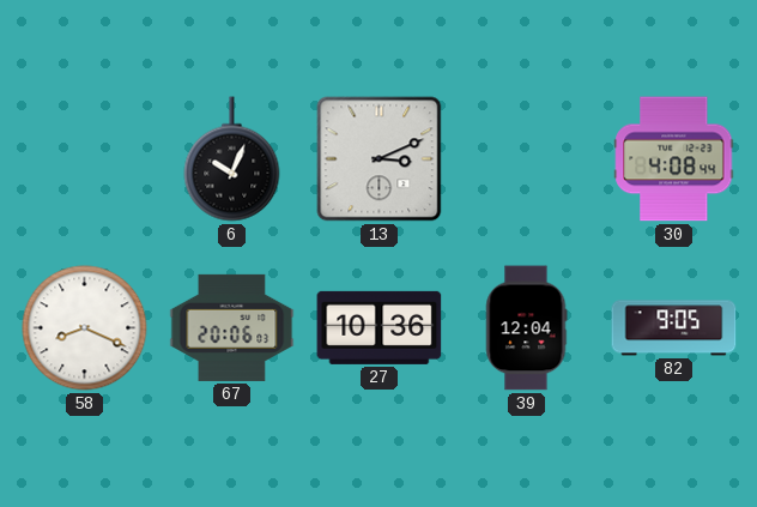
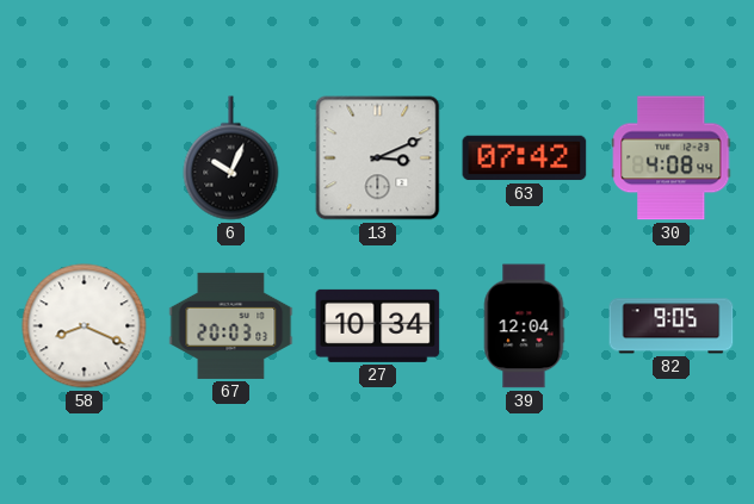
63: none -> 07:42
67: 20:06 -> 20:03
27: 10:36 -> 10:34
